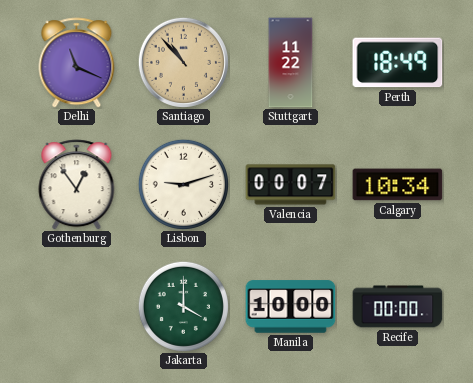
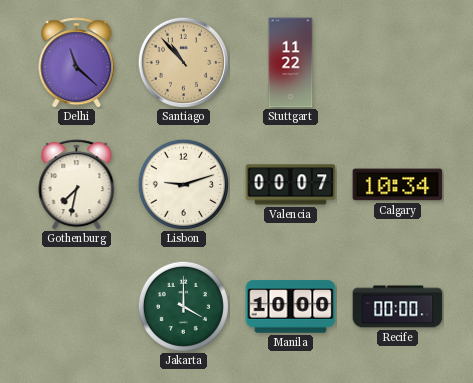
Delhi: 11:19 -> 11:22
Perth: 18:49 -> none
Gothenburg: 12:54 -> 7:32
